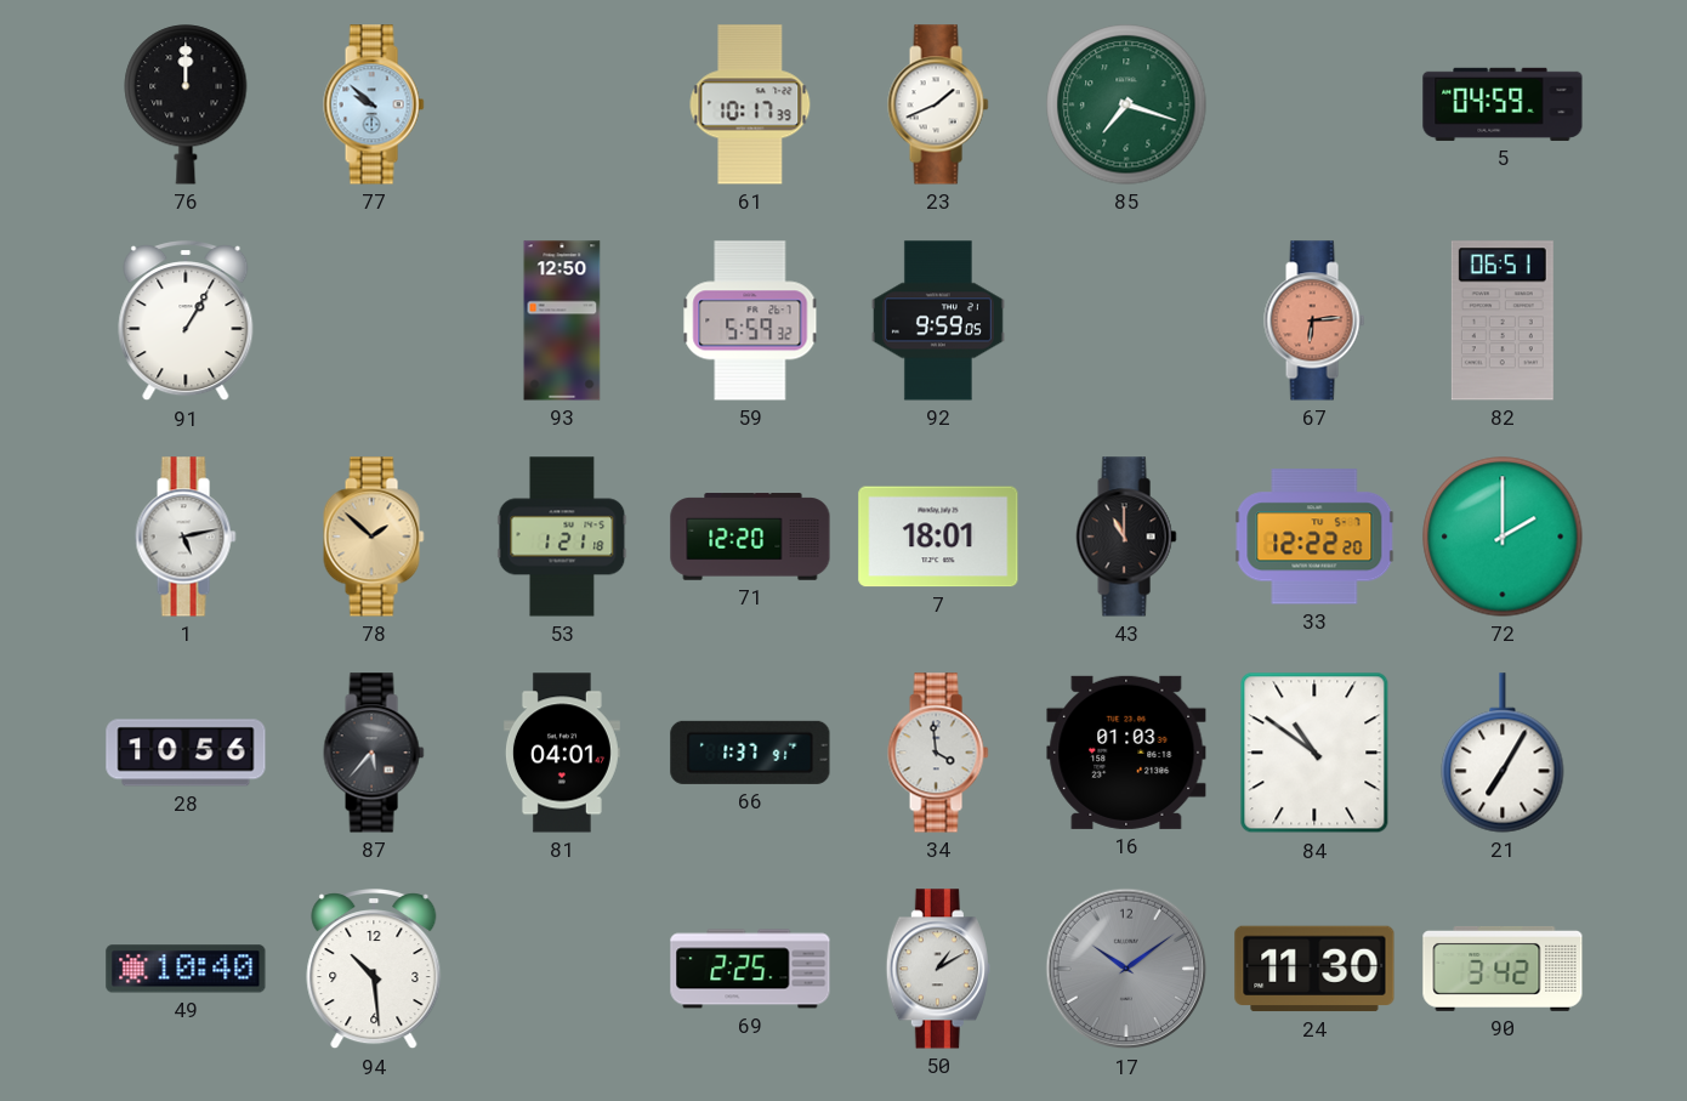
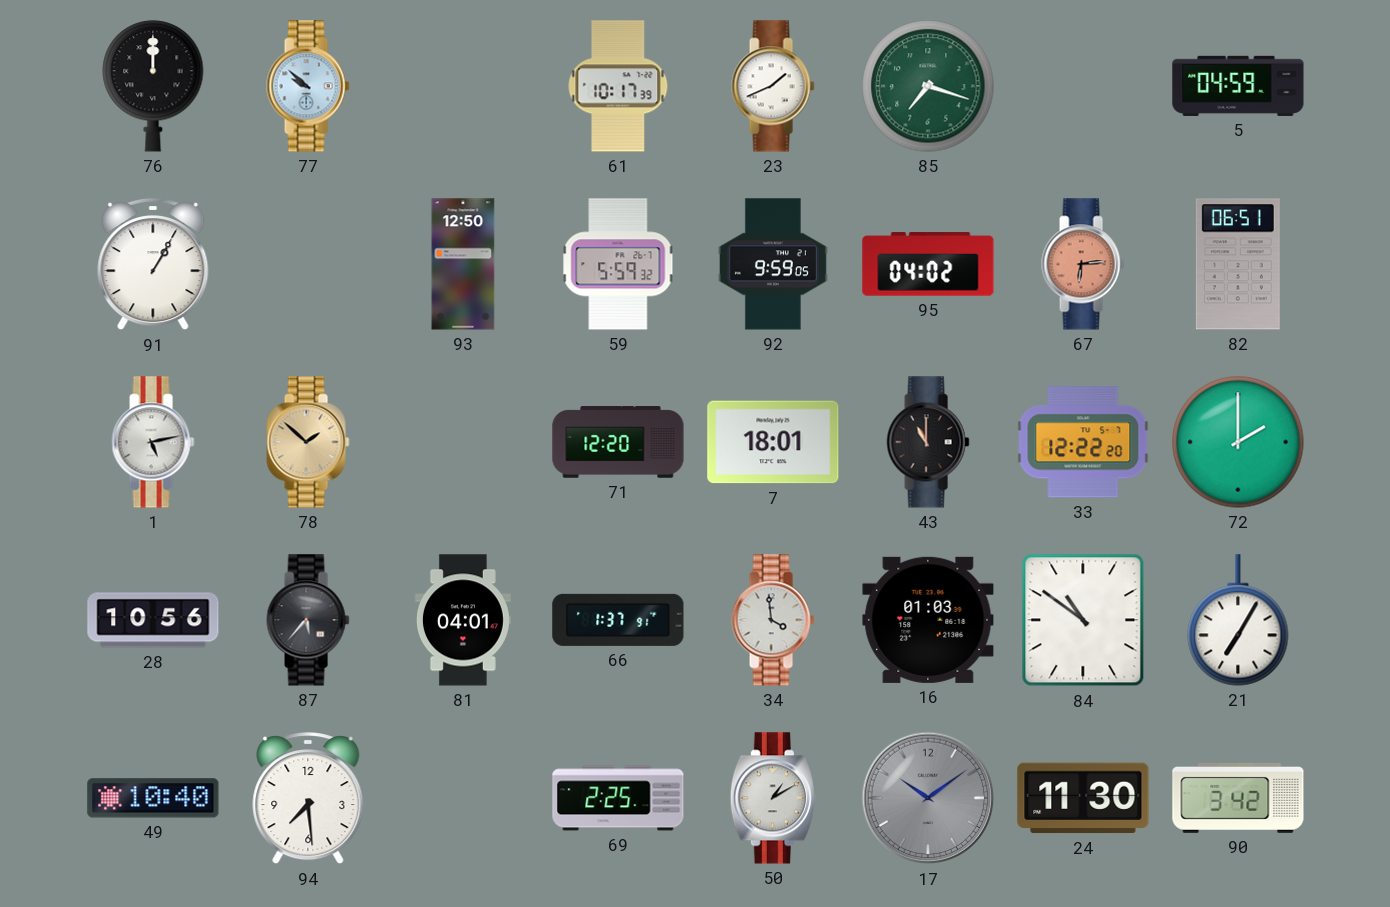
95: none -> 04:02
53: 1:21 -> none
94: 10:29 -> 7:29
